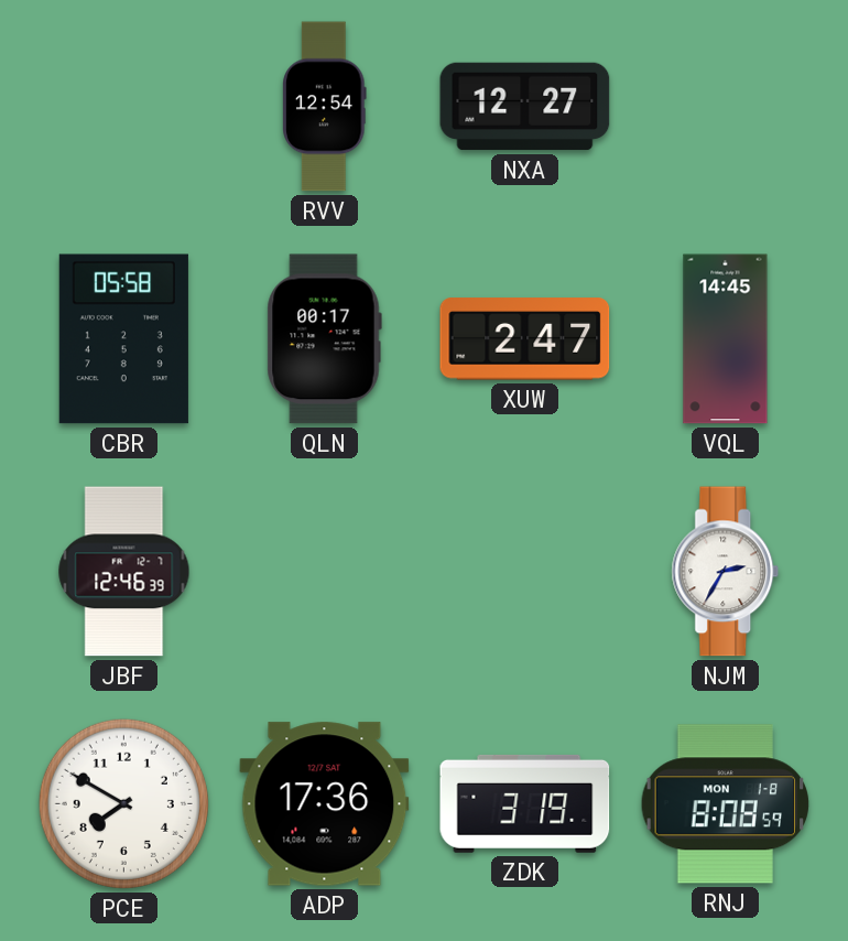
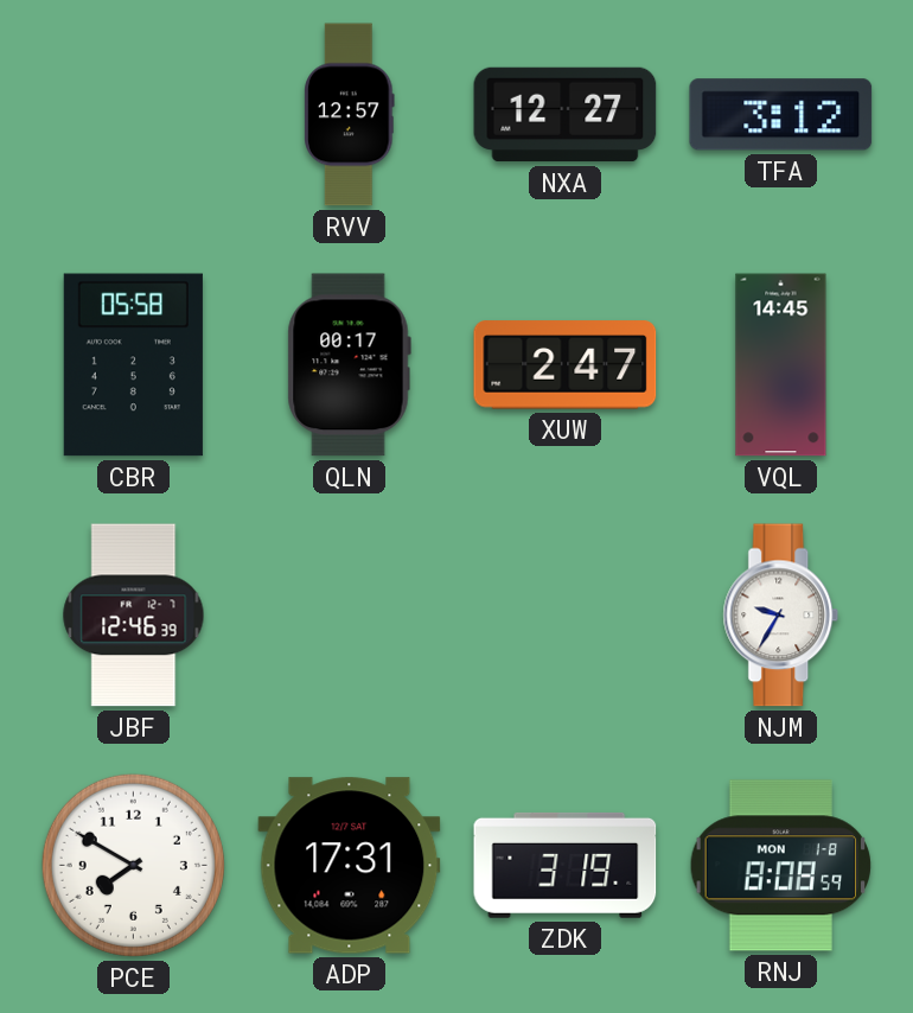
RVV: 12:54 -> 12:57
TFA: none -> 3:12
NJM: 2:35 -> 9:35
ADP: 17:36 -> 17:31
